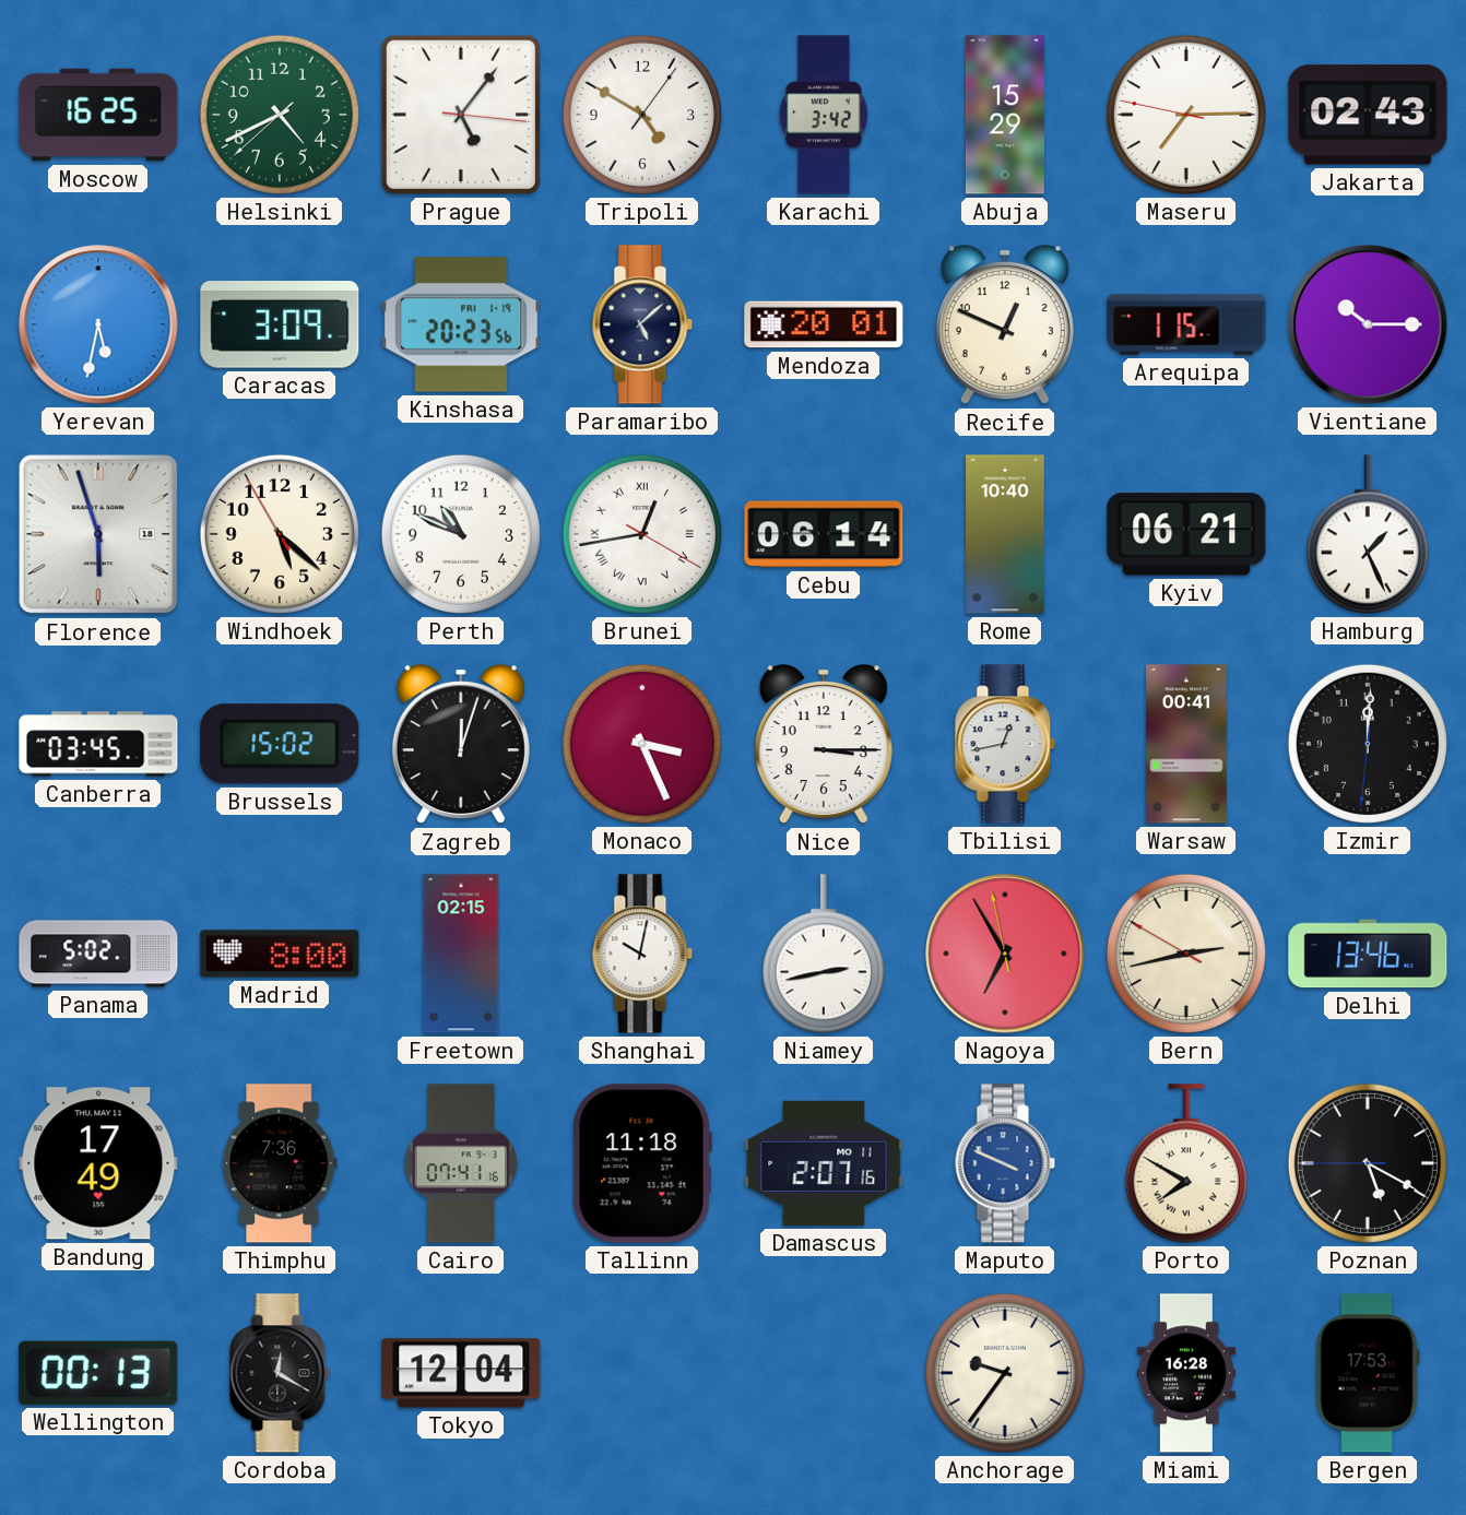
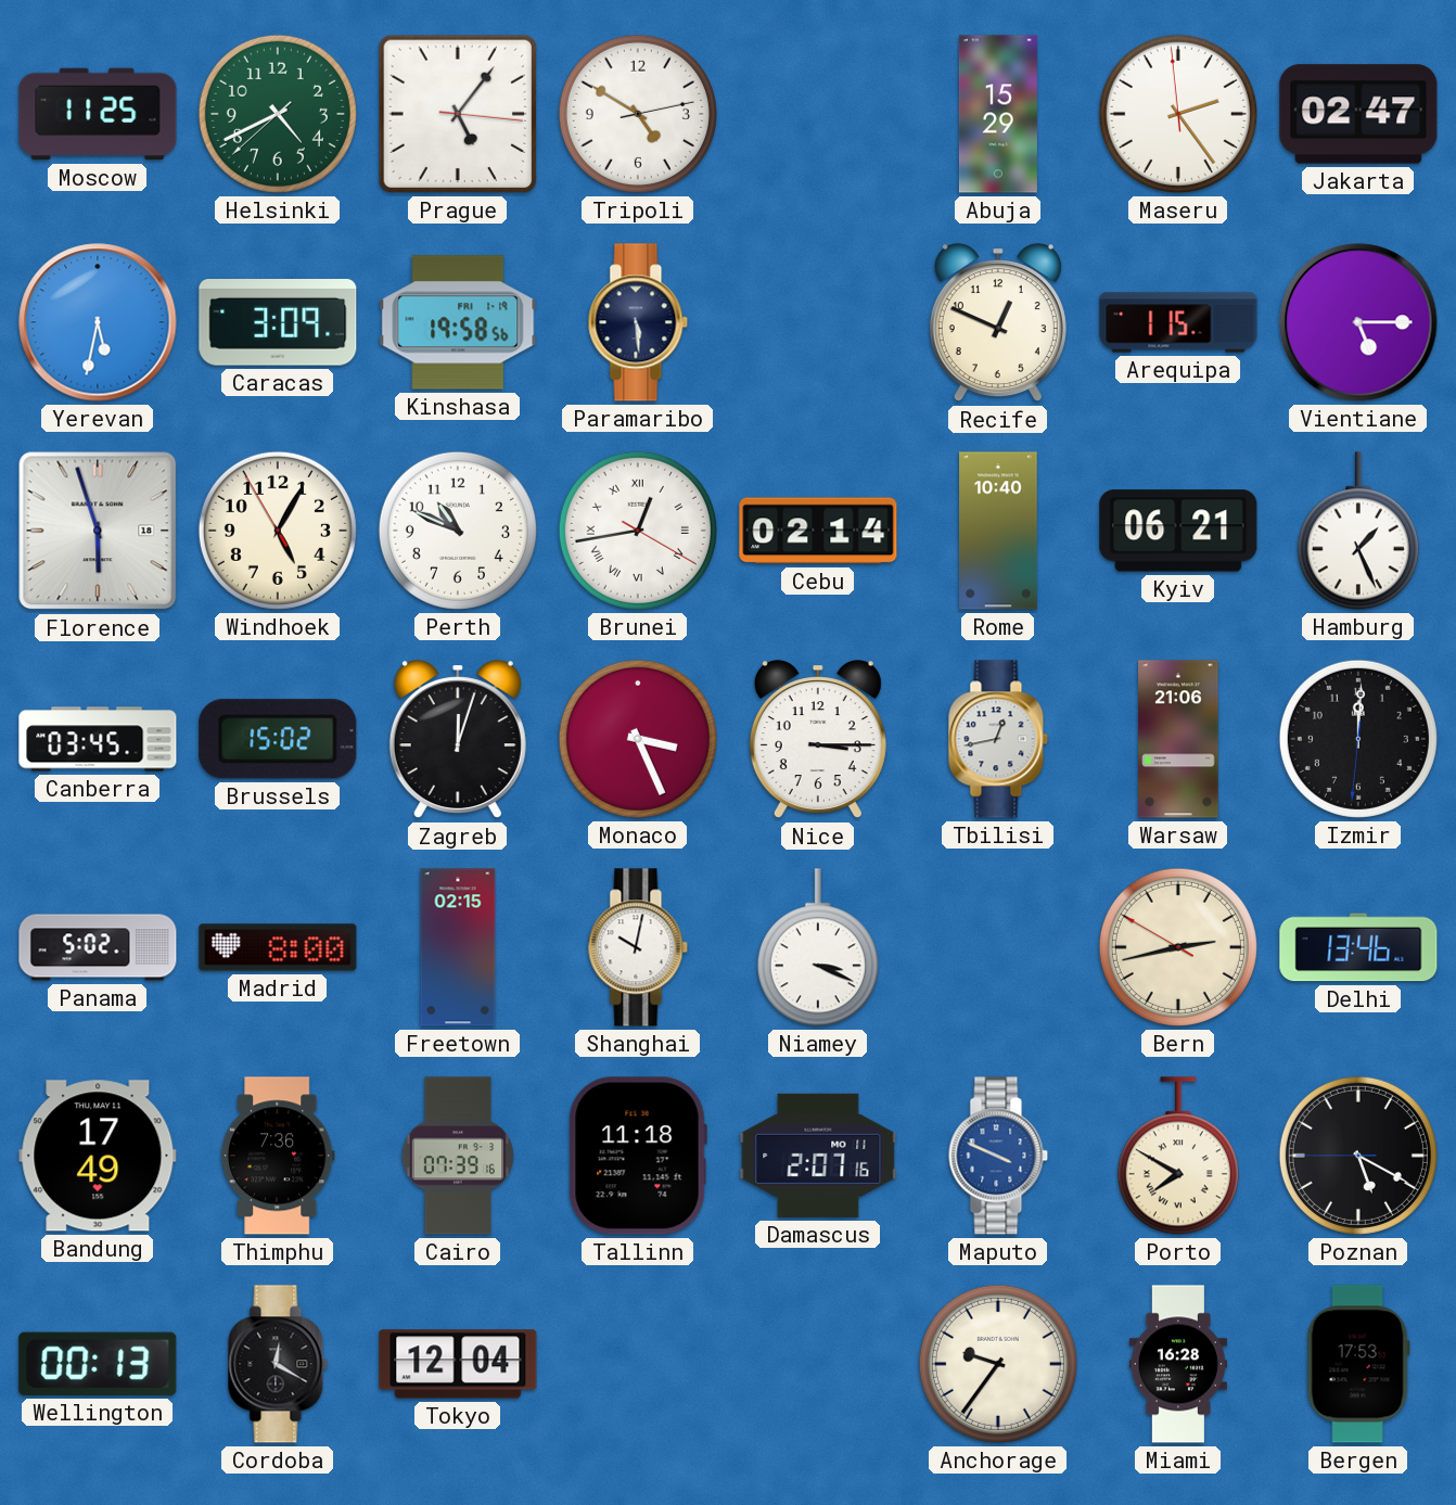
Moscow: 16:25 -> 11:25
Tripoli: 4:50:06 -> 4:50:13
Karachi: 3:42 -> none
Maseru: 7:14 -> 2:23
Jakarta: 02:43 -> 02:47
Kinshasa: 20:23 -> 19:58
Paramaribo: 5:08 -> 5:29
Mendoza: 20:01 -> none
Vientiane: 10:15 -> 5:15
Windhoek: 5:21 -> 5:04
Cebu: 06:14 -> 02:14
Warsaw: 00:41 -> 21:06
Niamey: 2:43 -> 3:19
Nagoya: 6:54 -> none
Cairo: 07:41 -> 07:39
